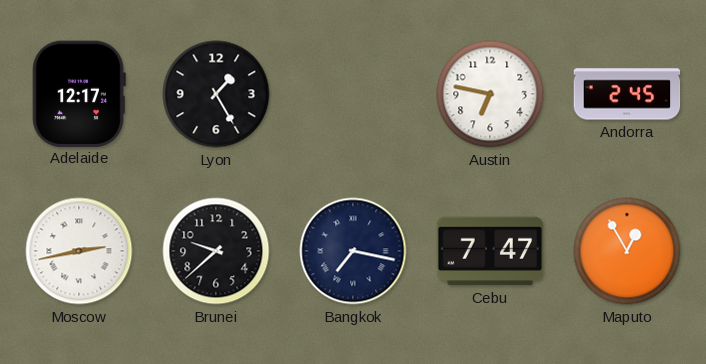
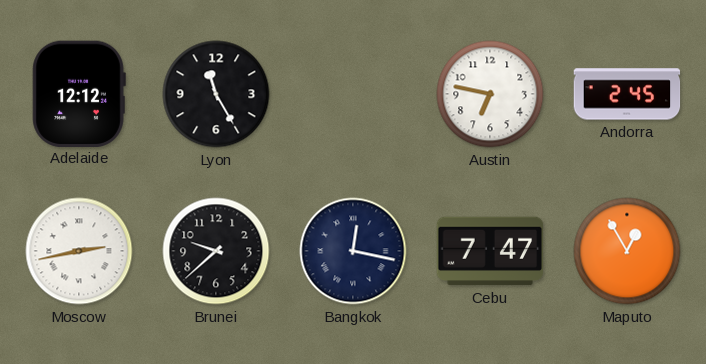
Adelaide: 12:17 -> 12:12
Lyon: 1:25 -> 11:25
Bangkok: 7:17 -> 12:17
